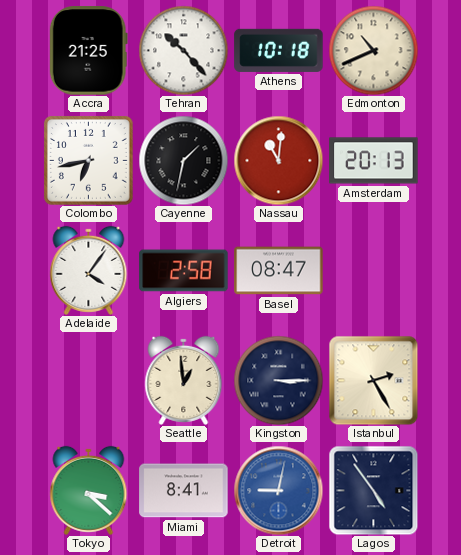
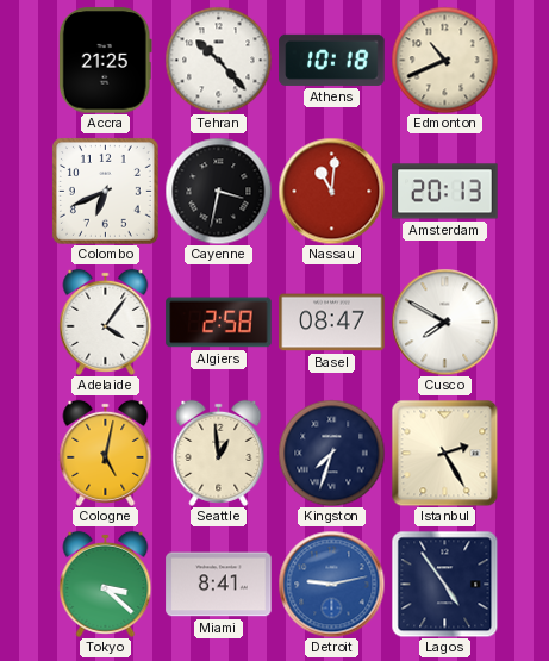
Colombo: 6:43 -> 6:41
Cayenne: 1:32 -> 3:32
Cusco: none -> 7:50
Cologne: none -> 5:02
Kingston: 3:15 -> 7:33
Detroit: 9:02 -> 9:13
